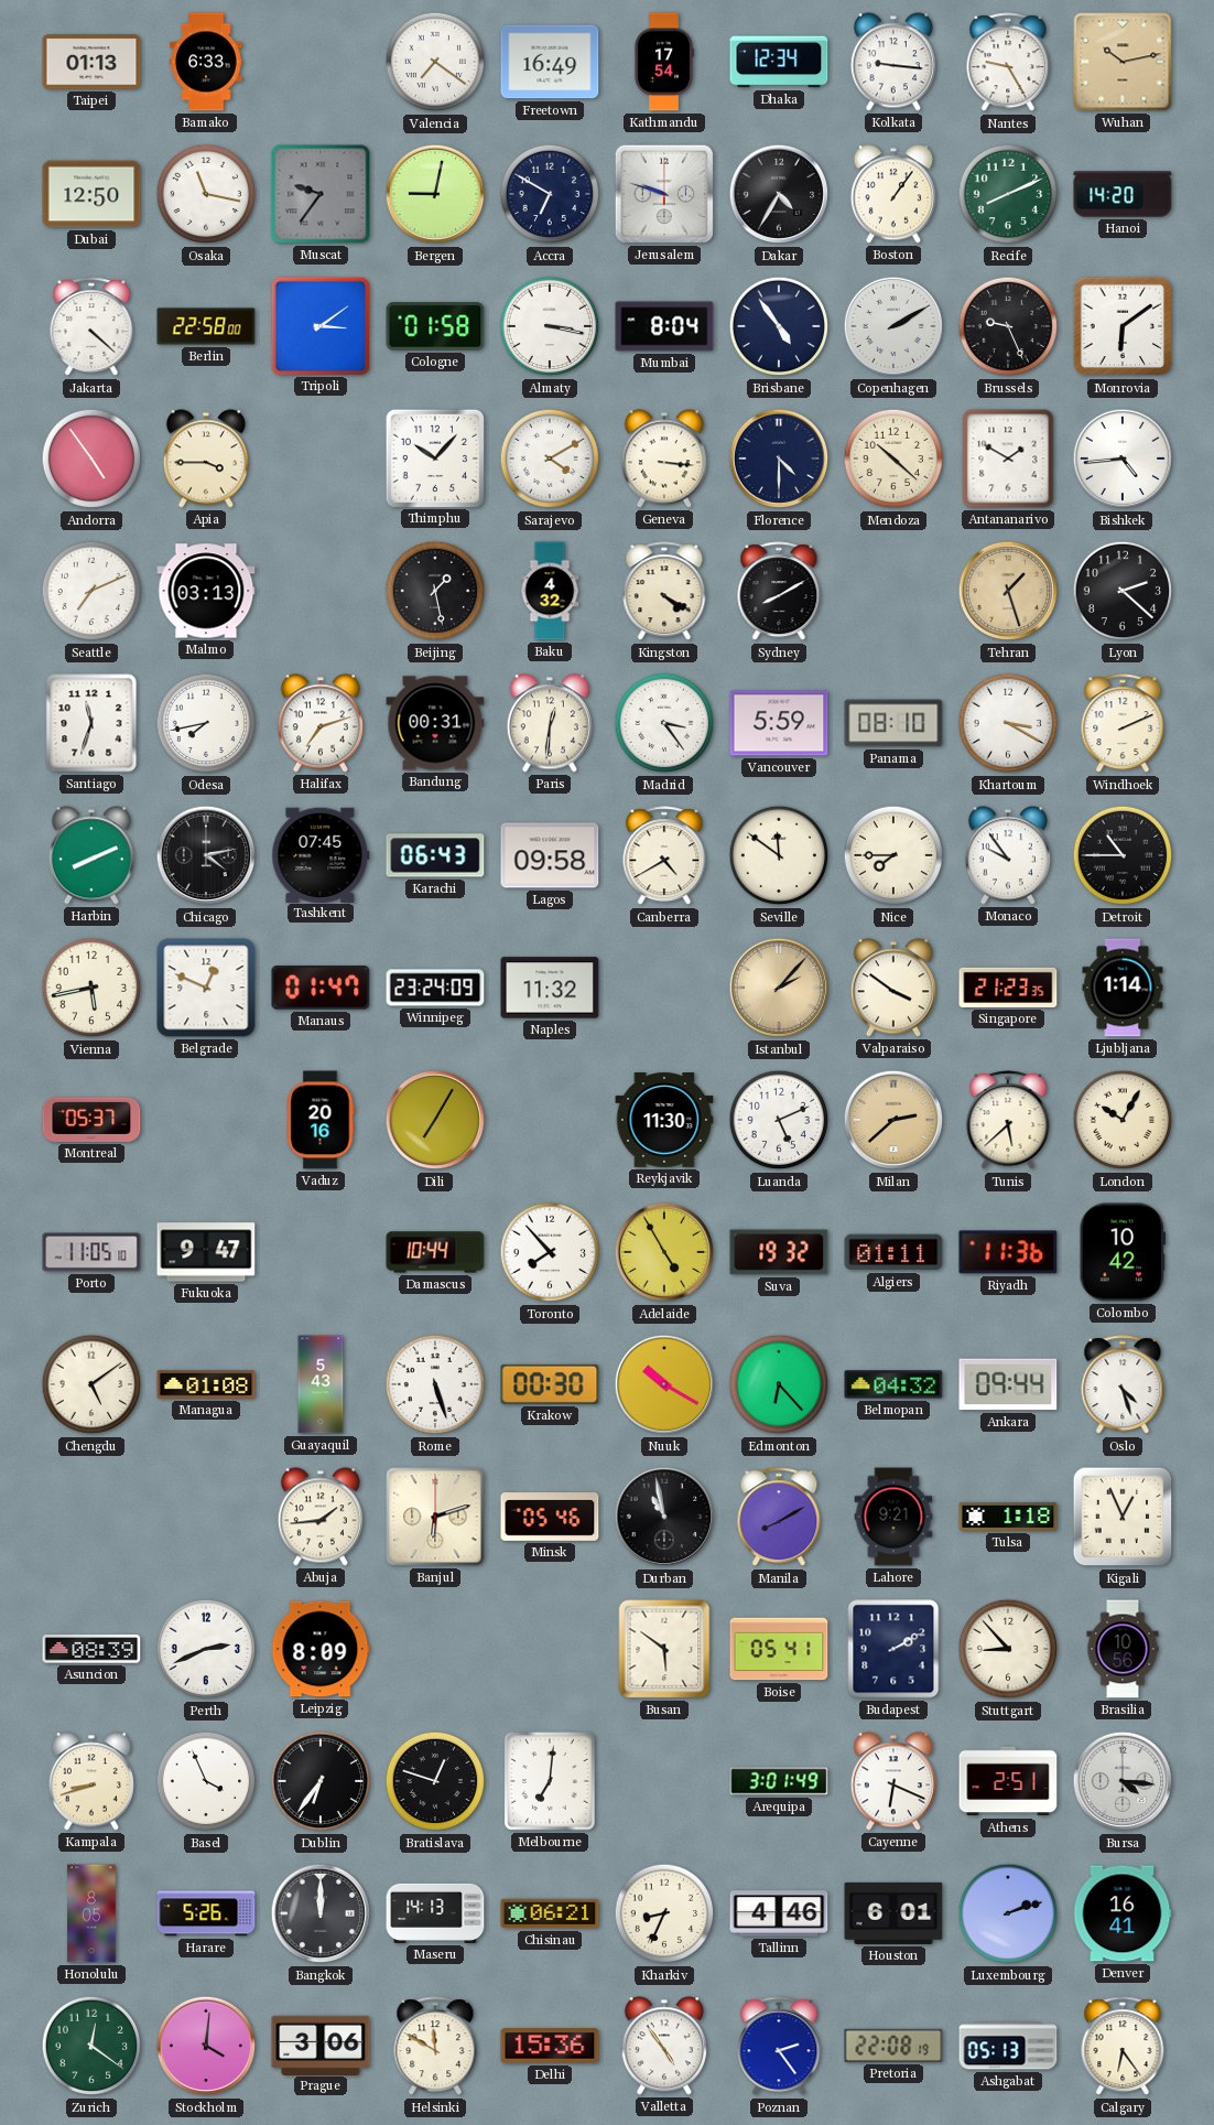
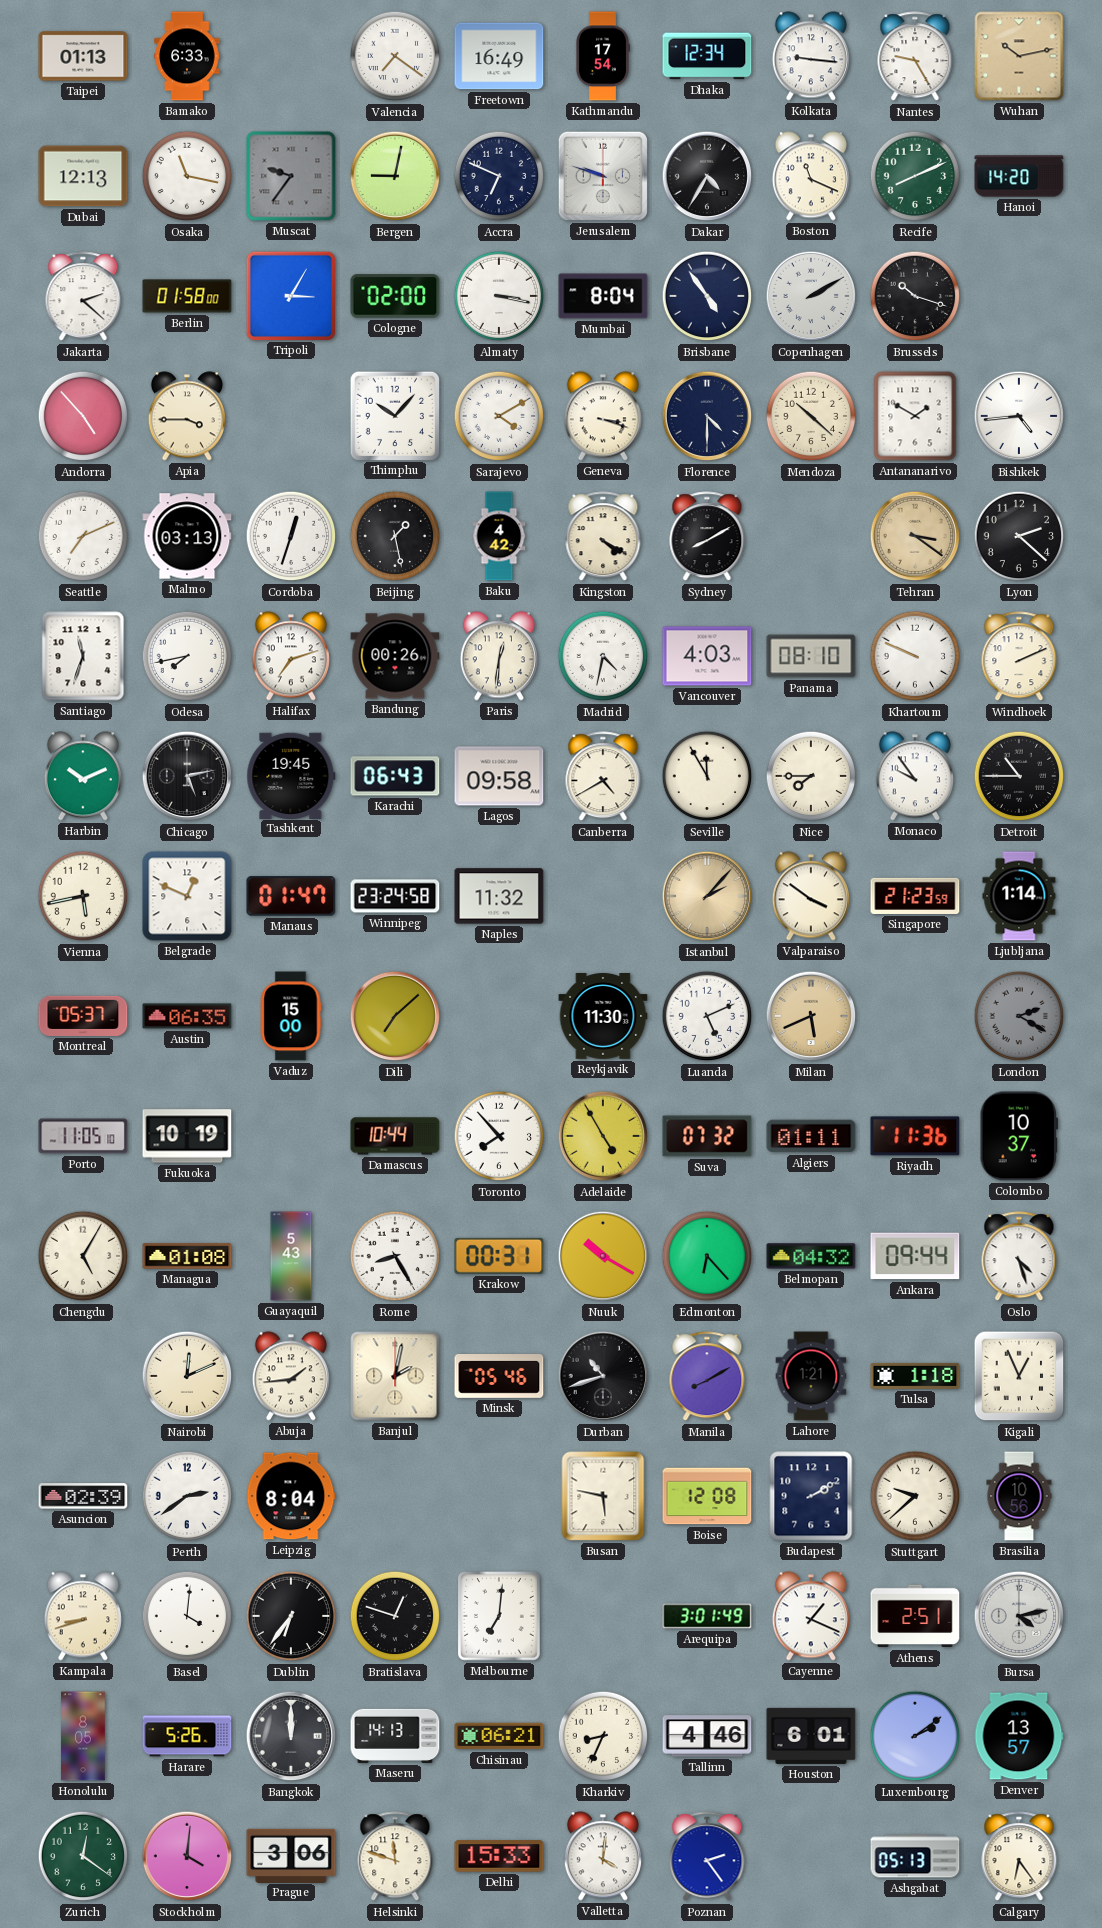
Dubai: 12:50 -> 12:13
Accra: 6:50 -> 6:49
Boston: 1:06 -> 11:19
Jakarta: 4:22 -> 2:22
Berlin: 22:58 -> 01:58
Tripoli: 3:09 -> 3:05
Cologne: 01:58 -> 02:00
Brussels: 9:26 -> 10:18
Monrovia: 6:09 -> none
Andorra: 4:54 -> 4:53
Geneva: 3:16 -> 3:18
Cordoba: none -> 12:33
Baku: 4:32 -> 4:42
Tehran: 1:27 -> 3:21
Bandung: 00:31 -> 00:26
Madrid: 3:24 -> 4:32
Vancouver: 5:59 -> 4:03
Khartoum: 3:20 -> 9:49
Harbin: 8:11 -> 10:11
Chicago: 4:13 -> 5:13
Tashkent: 07:45 -> 19:45
Seville: 11:51 -> 11:55
Winnipeg: 23:24:09 -> 23:24:58
Singapore: 21:23:35 -> 21:23:59
Austin: none -> 06:35
Vaduz: 20:16 -> 15:00
Dili: 7:05 -> 7:08
Milan: 2:38 -> 5:41
Tunis: 5:38 -> none
London: 10:05 -> 2:20
London dial: cream -> grey
Fukuoka: 9:47 -> 10:19
Suva: 19:32 -> 07:32
Colombo: 10:42 -> 10:37
Chengdu: 5:09 -> 5:05
Rome: 5:27 -> 8:25
Krakow: 00:30 -> 00:31
Nairobi: none -> 12:11
Banjul: 6:12 -> 2:02
Durban: 10:58 -> 10:42
Lahore: 9:21 -> 1:21
Asuncion: 08:39 -> 02:39
Perth: 2:41 -> 2:39
Leipzig: 8:09 -> 8:04
Busan: 5:51 -> 5:47
Boise: 05:41 -> 12:08
Stuttgart: 8:53 -> 9:38
Basel: 3:56 -> 4:01
Cayenne: 6:19 -> 1:19
Bursa: 4:16 -> 4:13
Luxembourg: 2:12 -> 2:09
Denver: 16:41 -> 13:57
Helsinki: 11:50 -> 11:48
Delhi: 15:36 -> 15:33
Valletta: 4:54 -> 4:01
Pretoria: 22:08 -> none
